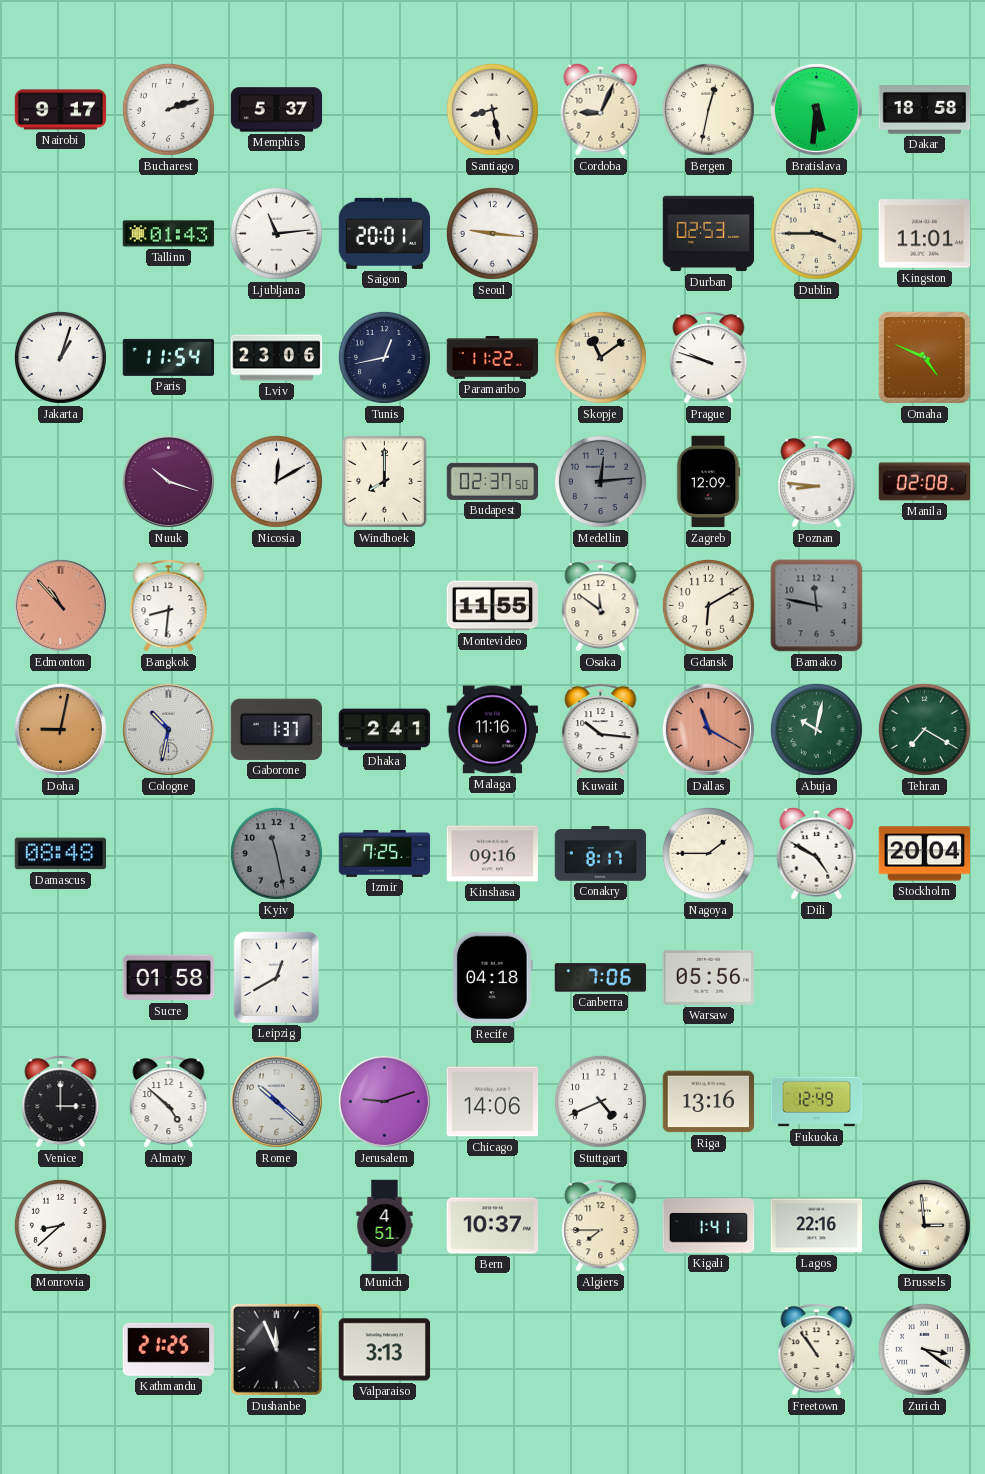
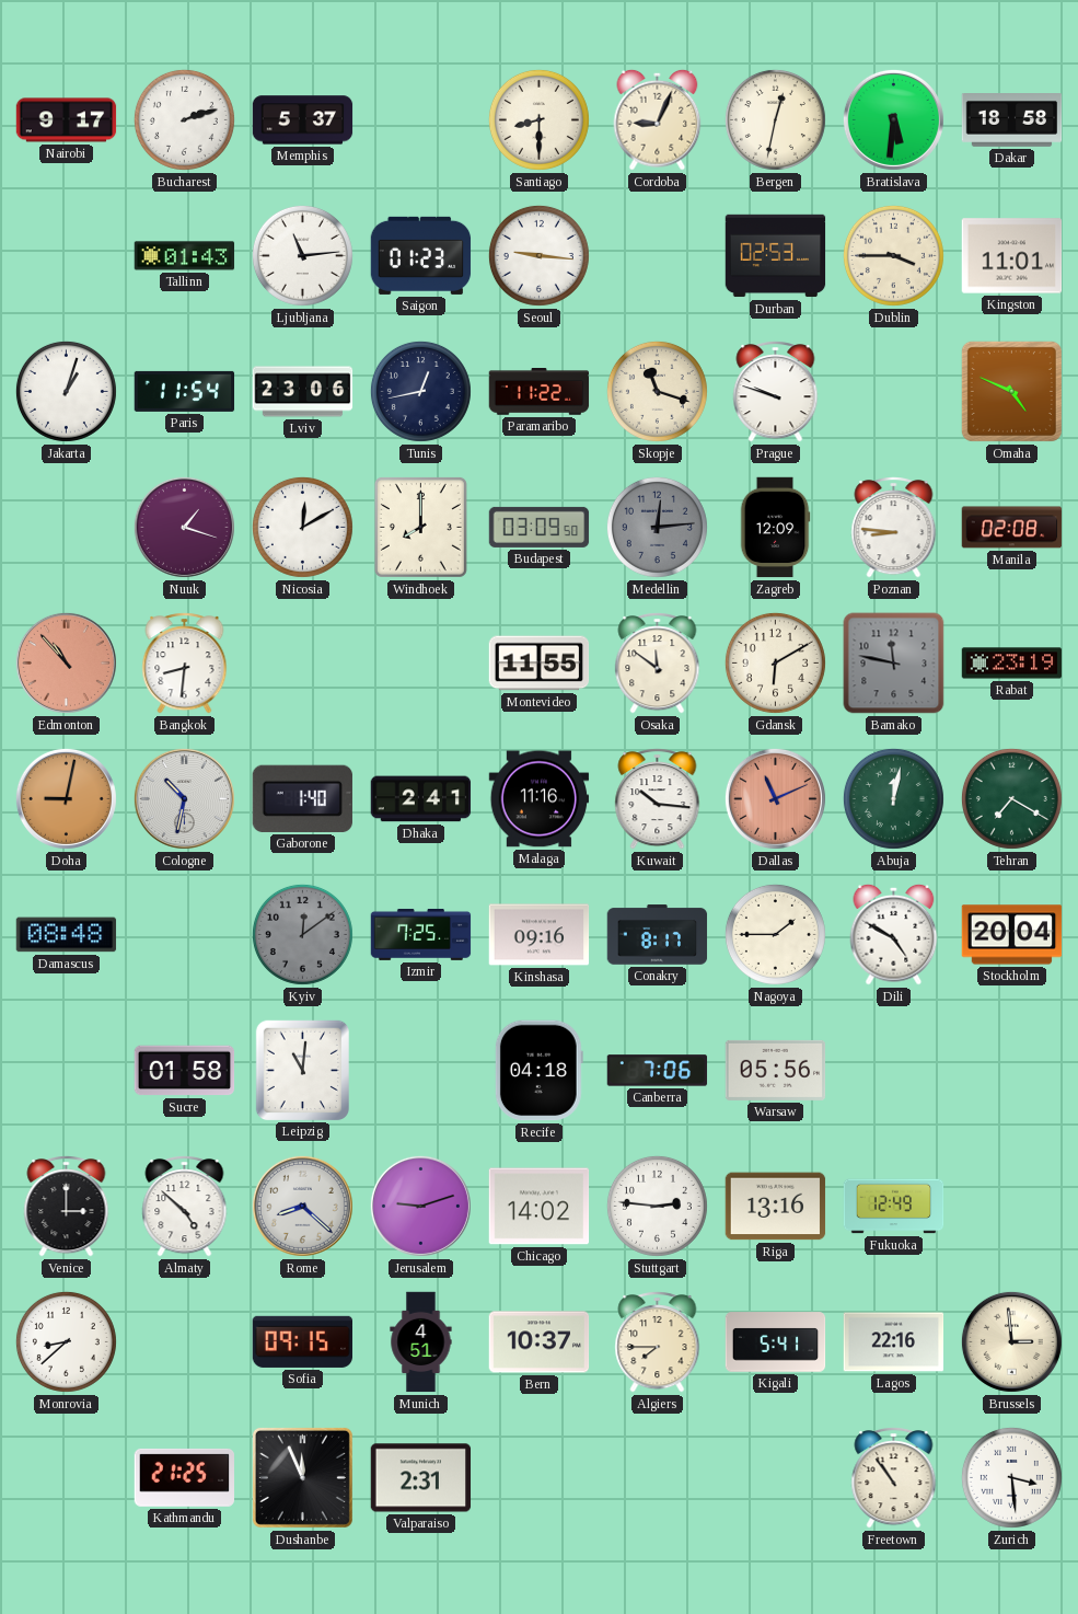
Santiago: 8:28 -> 8:30
Saigon: 20:01 -> 01:23
Skopje: 11:09 -> 11:18
Nuuk: 10:18 -> 1:18
Budapest: 02:37 -> 03:09
Rabat: none -> 23:19
Gaborone: 1:37 -> 1:40
Dallas: 11:20 -> 11:11
Abuja: 10:02 -> 12:02
Kyiv: 11:28 -> 12:09
Leipzig: 12:40 -> 11:01
Rome: 10:22 -> 8:22
Chicago: 14:06 -> 14:02
Stuttgart: 4:41 -> 2:46
Sofia: none -> 09:15
Kigali: 1:41 -> 5:41
Valparaiso: 3:13 -> 2:31
Zurich: 3:21 -> 3:29
